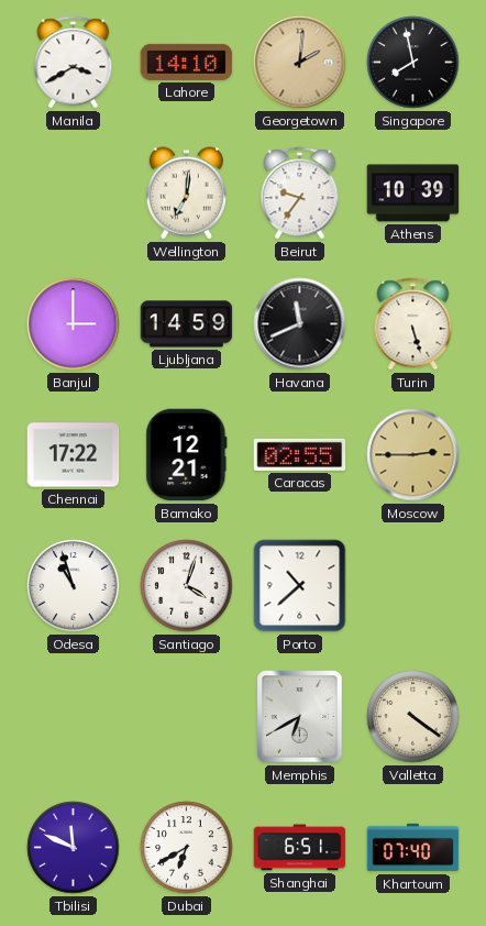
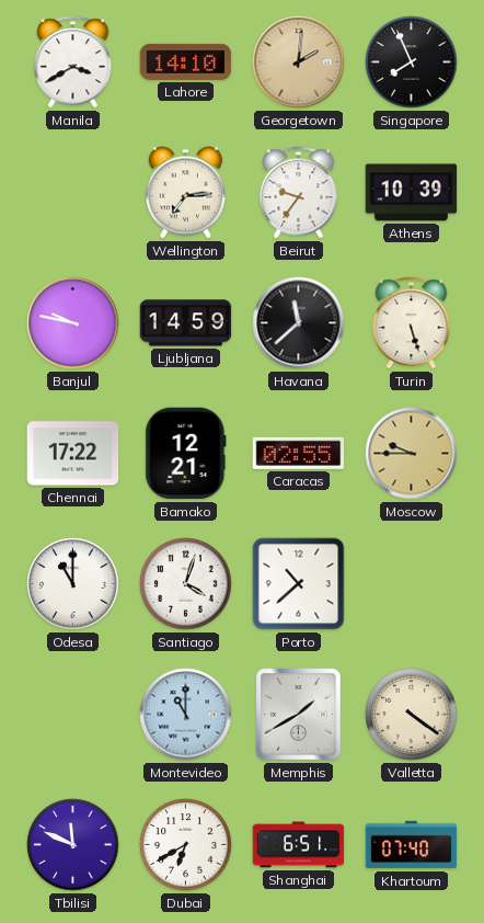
Singapore: 7:58 -> 7:56
Wellington: 7:01 -> 7:14
Banjul: 3:00 -> 9:47
Havana: 11:41 -> 11:38
Moscow: 2:45 -> 9:45
Odesa: 10:57 -> 11:00
Montevideo: none -> 11:00
Memphis: 6:40 -> 1:40
